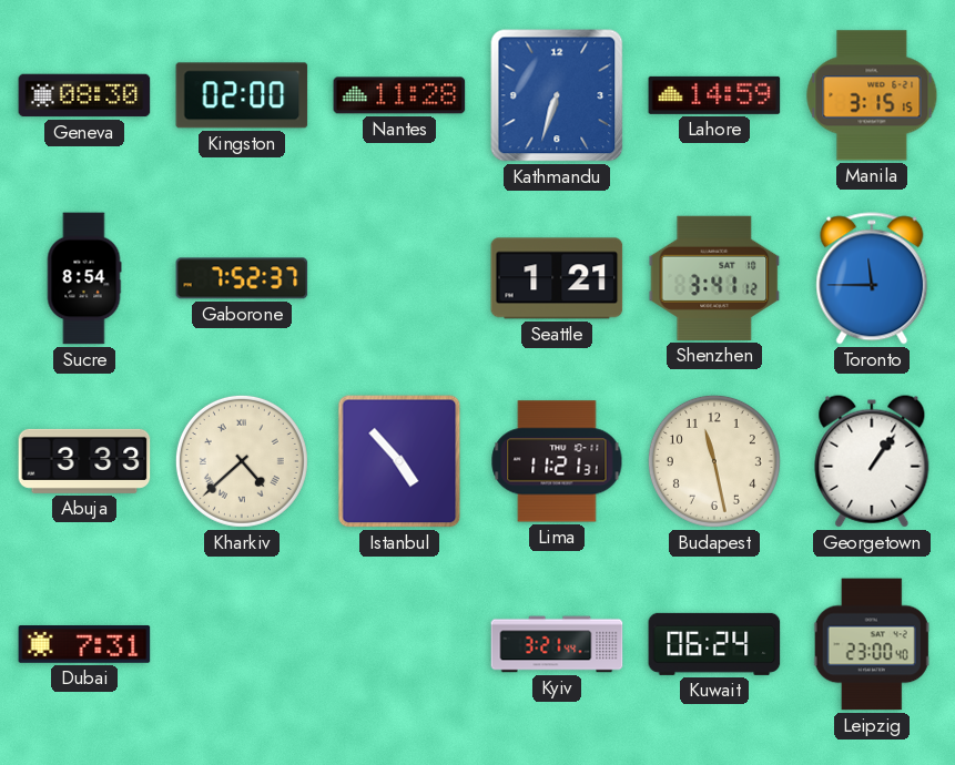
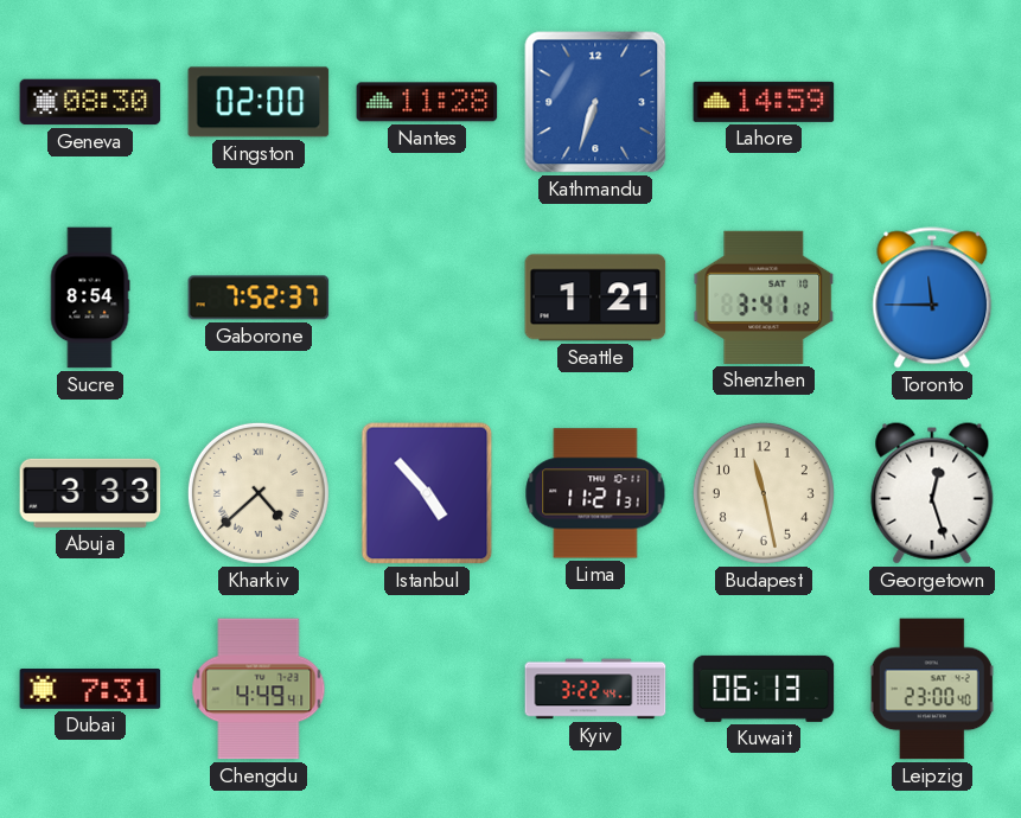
Manila: 3:15 -> none
Georgetown: 1:06 -> 12:27
Chengdu: none -> 4:49
Kyiv: 3:21 -> 3:22
Kuwait: 06:24 -> 06:13
